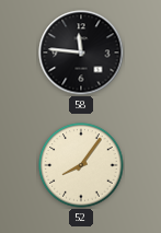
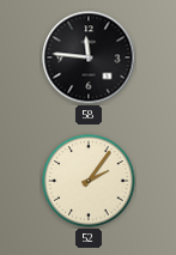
52: 8:06 -> 2:06
